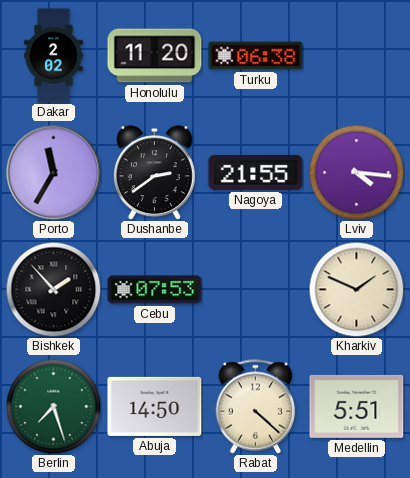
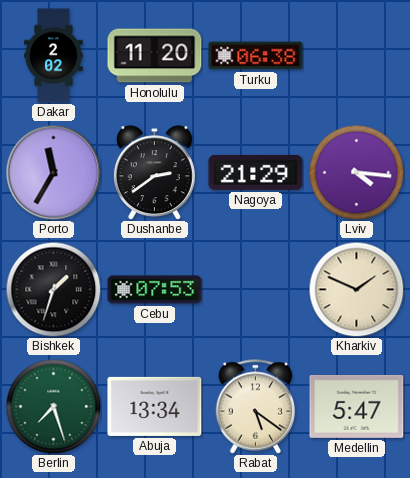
Nagoya: 21:55 -> 21:29
Bishkek: 1:53 -> 1:33
Abuja: 14:50 -> 13:34
Rabat: 4:22 -> 5:21
Medellin: 5:51 -> 5:47
